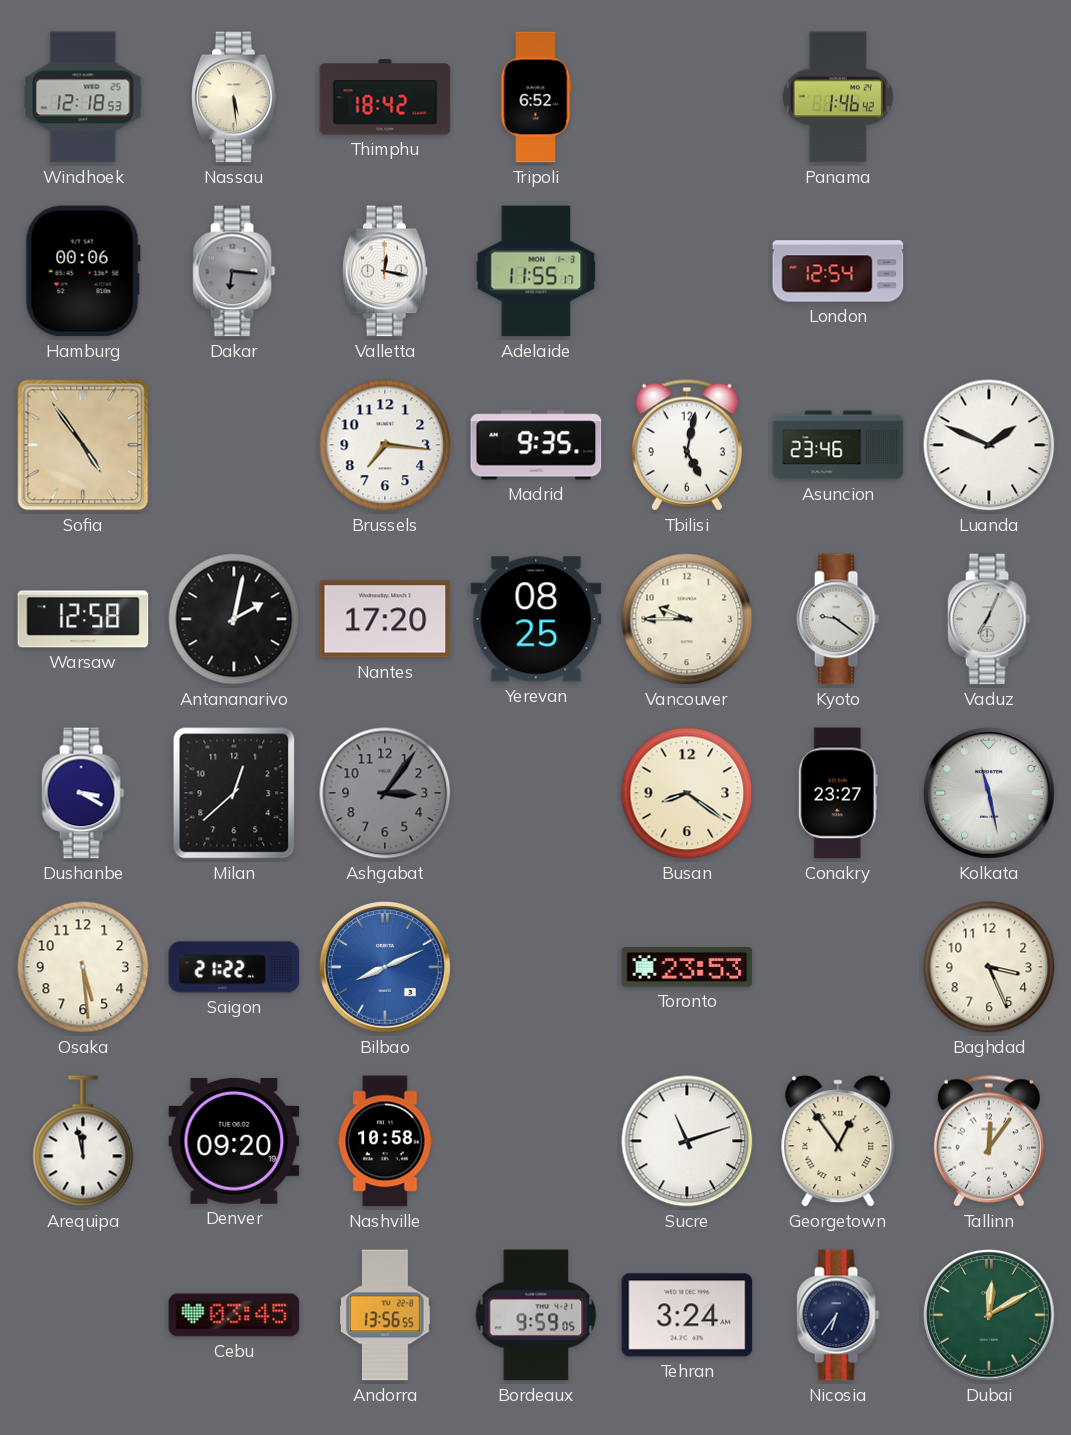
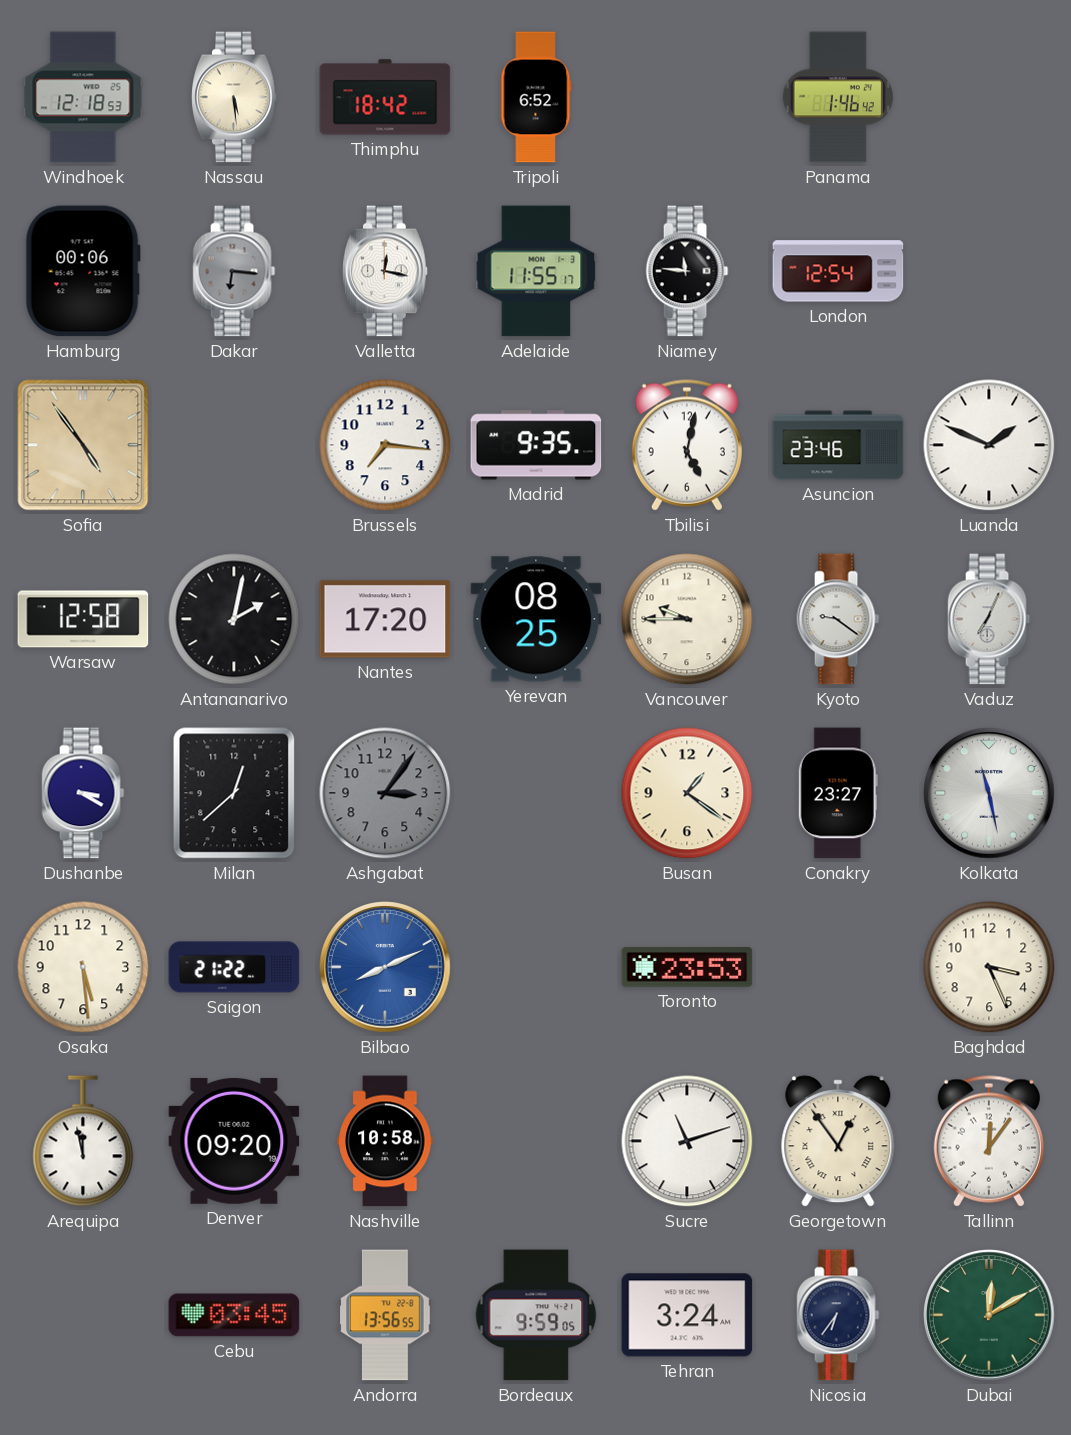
Niamey: none -> 11:46
Busan: 8:21 -> 1:21
